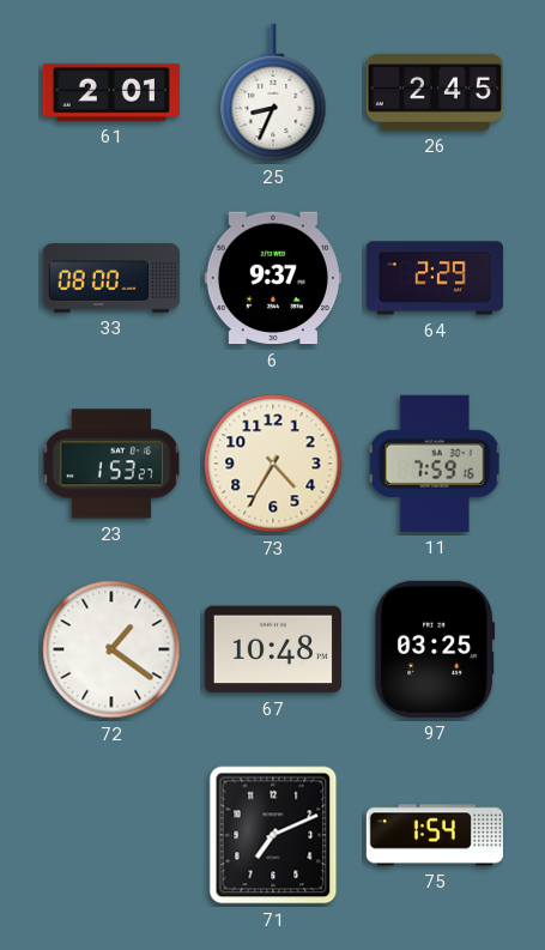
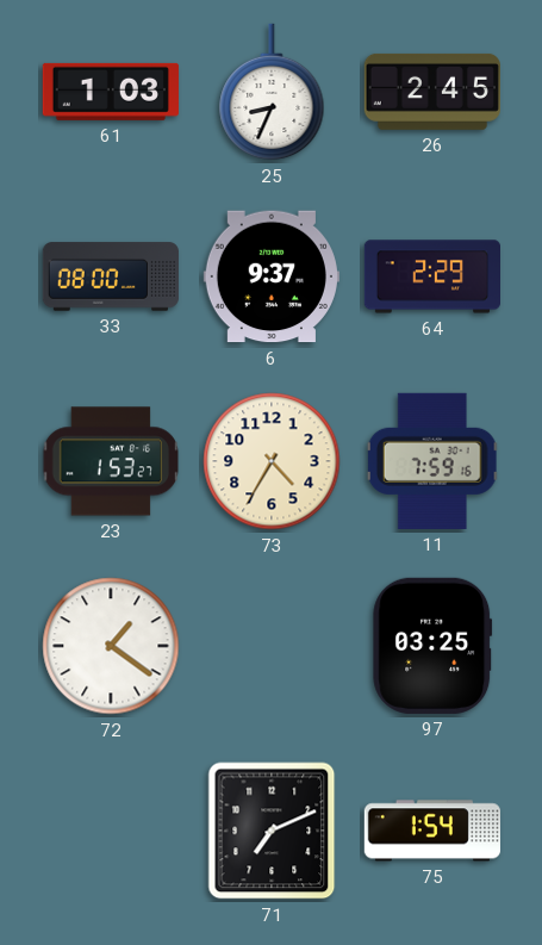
61: 2:01 -> 1:03
67: 10:48 -> none
